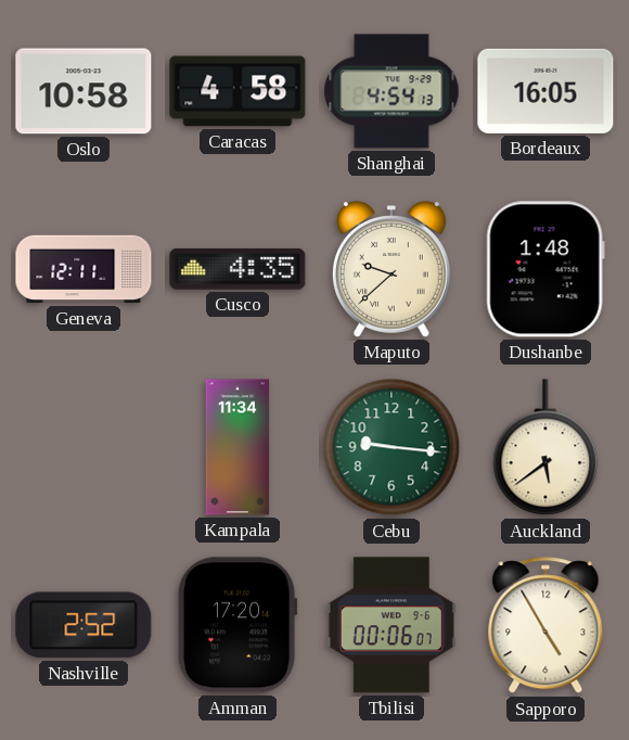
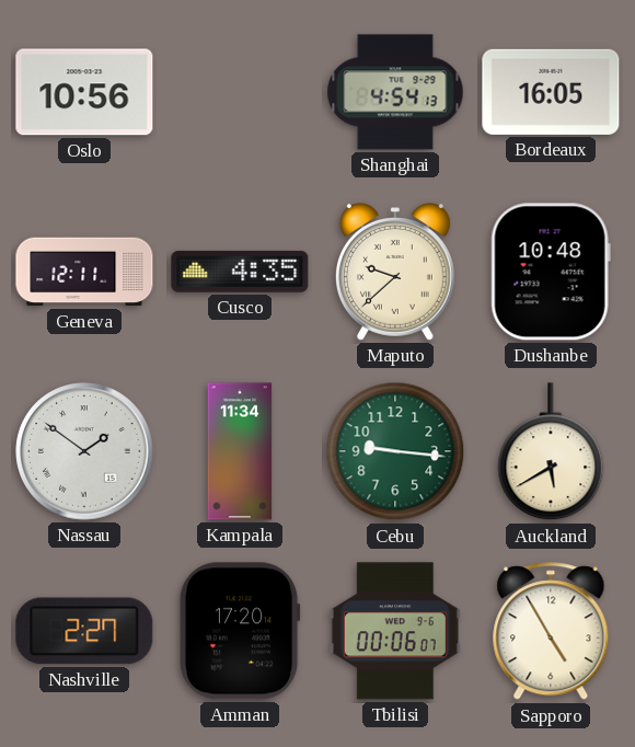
Oslo: 10:58 -> 10:56
Caracas: 4:58 -> none
Dushanbe: 1:48 -> 10:48
Nassau: none -> 1:51
Auckland: 5:39 -> 5:40
Nashville: 2:52 -> 2:27
